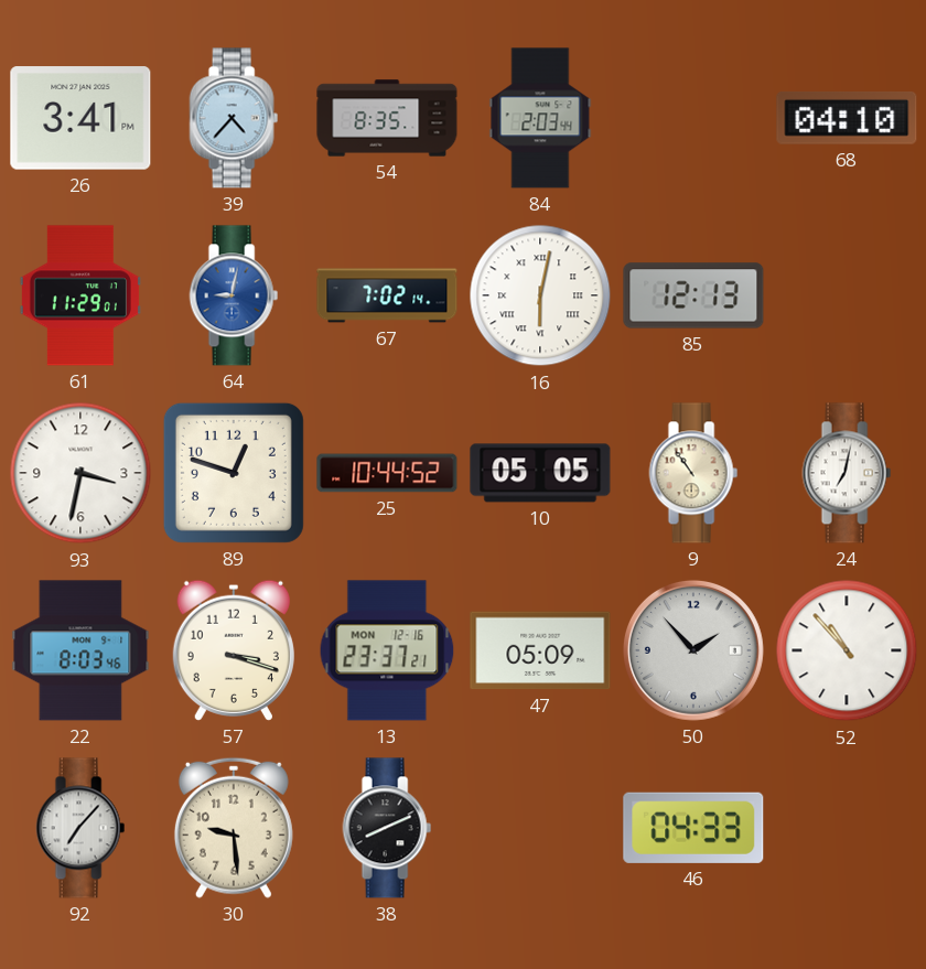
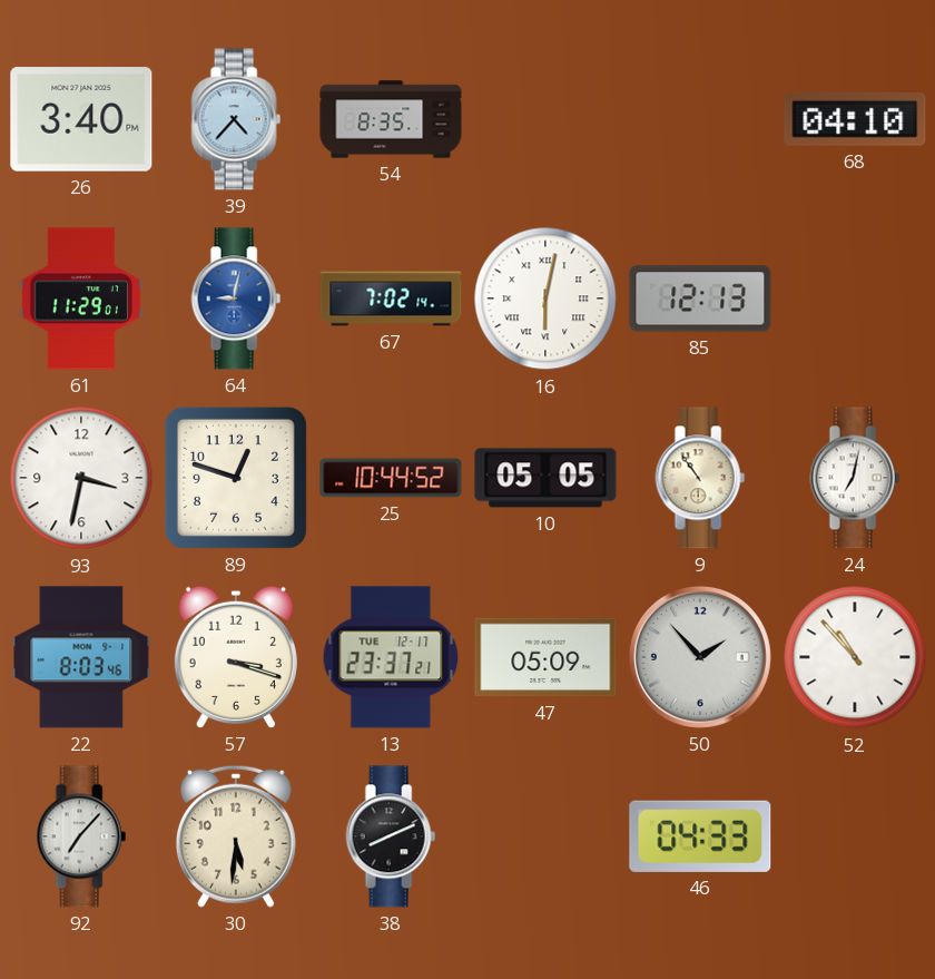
26: 3:41 -> 3:40
84: 2:03 -> none
13 date: MON 12-16 -> TUE 12-17
30: 9:29 -> 5:31
